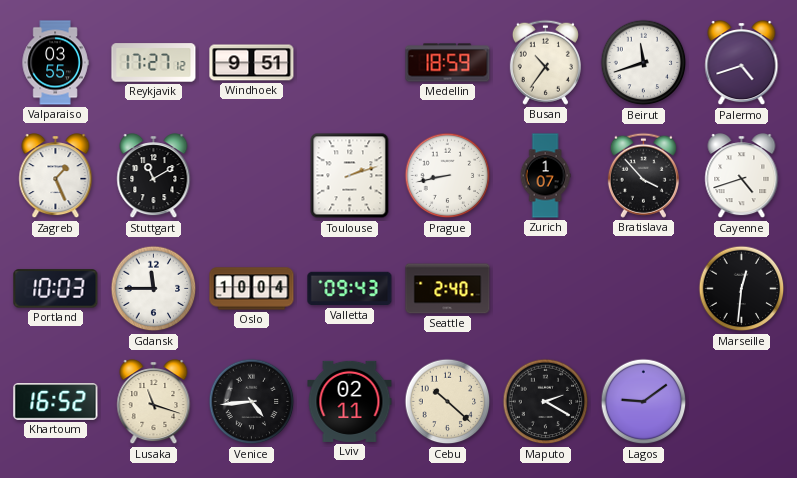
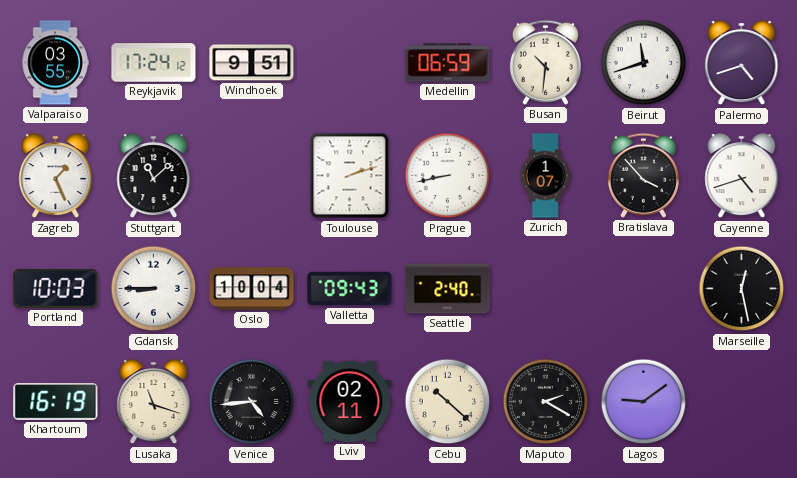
Reykjavik: 17:27 -> 17:24
Medellin: 18:59 -> 06:59
Busan: 10:36 -> 10:31
Stuttgart: 11:10 -> 11:08
Gdansk: 11:45 -> 8:45
Marseille: 12:31 -> 12:28
Khartoum: 16:52 -> 16:19
